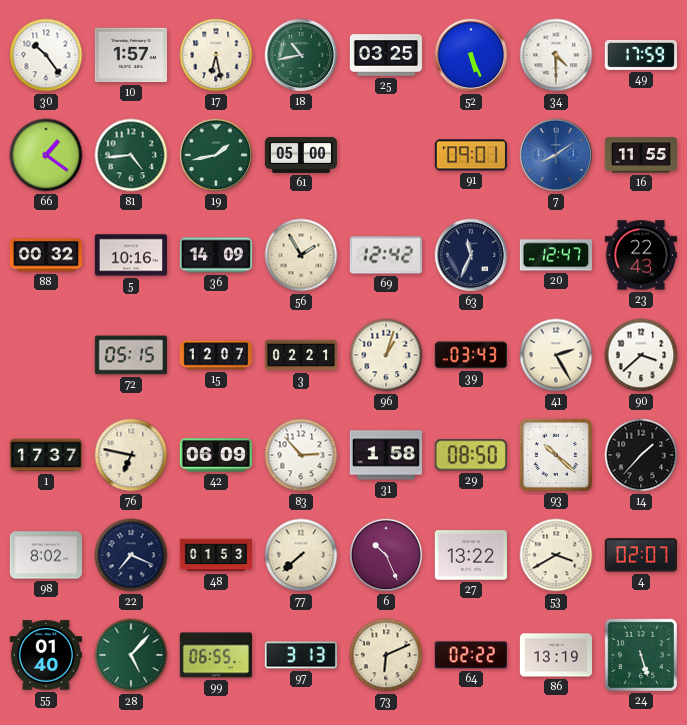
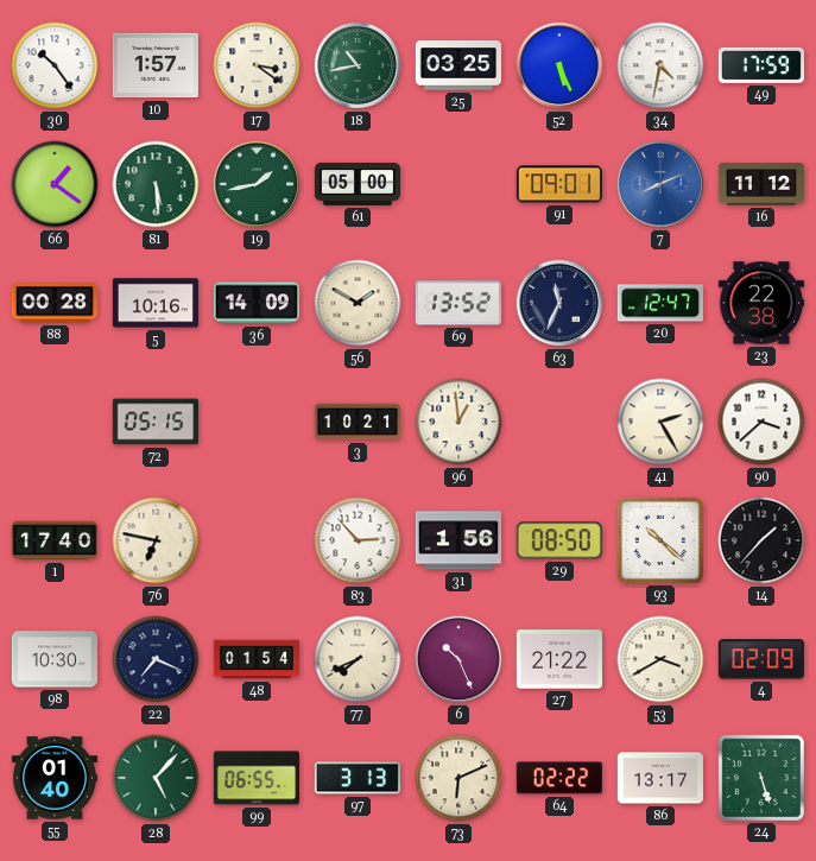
17: 6:28 -> 3:21
34: 4:30 -> 4:32
81: 4:44 -> 5:29
7: 8:09 -> 8:11
16: 11:55 -> 11:12
88: 00:32 -> 00:28
56: 1:55 -> 1:50
69: 12:42 -> 13:52
23: 22:43 -> 22:38
15: 12:07 -> none
3: 02:21 -> 10:21
96: 1:03 -> 12:59
39: 03:43 -> none
1: 17:37 -> 17:40
42: 06:09 -> none
31: 1:58 -> 1:56
98: 8:02 -> 10:30
48: 01:53 -> 01:54
77: 7:38 -> 7:41
27: 13:22 -> 21:22
4: 02:07 -> 02:09
86: 13:19 -> 13:17
